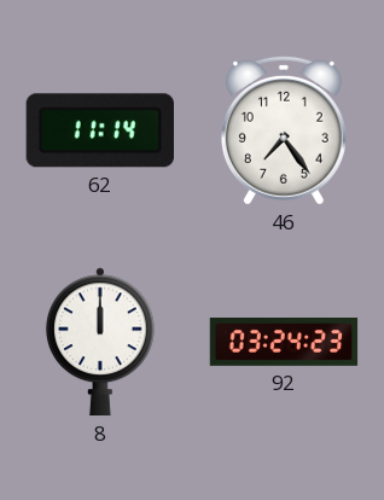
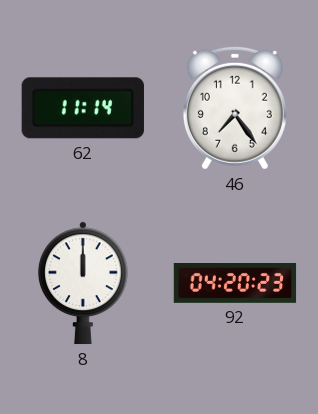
92: 03:24 -> 04:20
